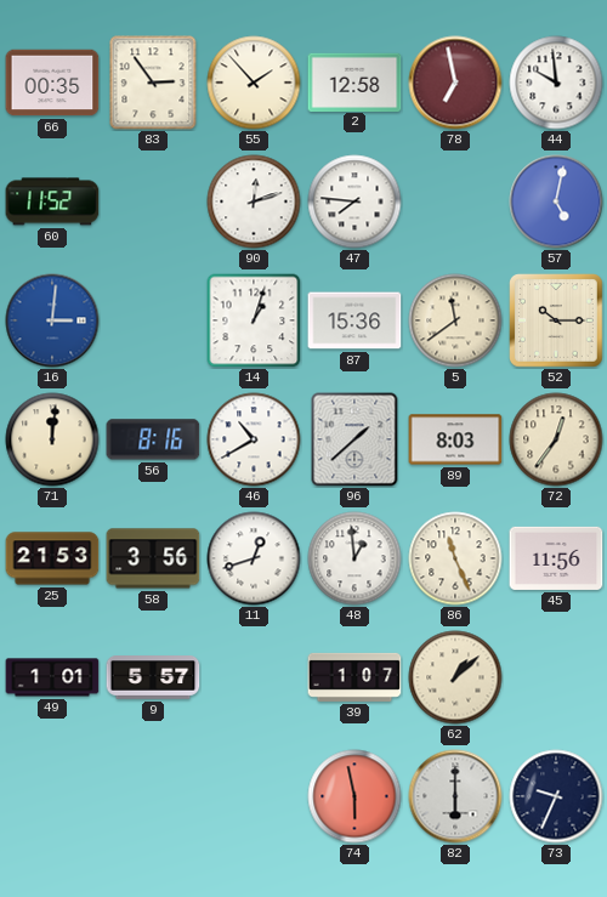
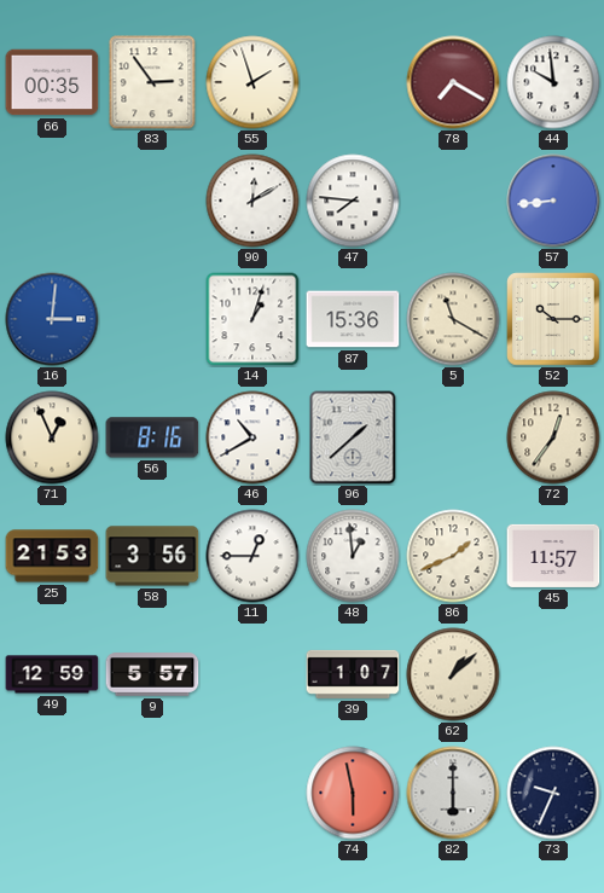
55: 1:53 -> 1:57
2: 12:58 -> none
78: 6:58 -> 7:20
60: 11:52 -> none
90: 12:12 -> 12:10
57: 5:02 -> 8:44
5: 11:39 -> 11:20
71: 12:01 -> 12:56
89: 8:03 -> none
11: 12:42 -> 12:45
86: 11:26 -> 1:41
45: 11:56 -> 11:57
49: 1:01 -> 12:59
